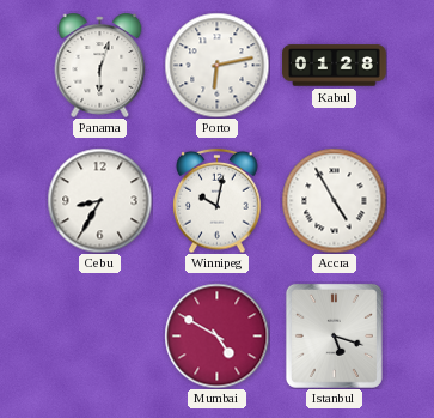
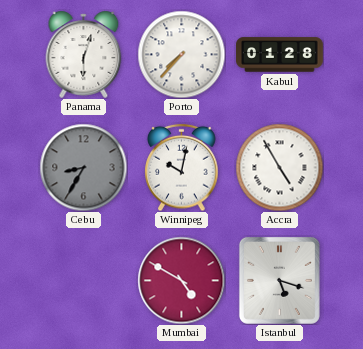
Porto: 6:13 -> 7:37
Cebu dial: white -> grey
